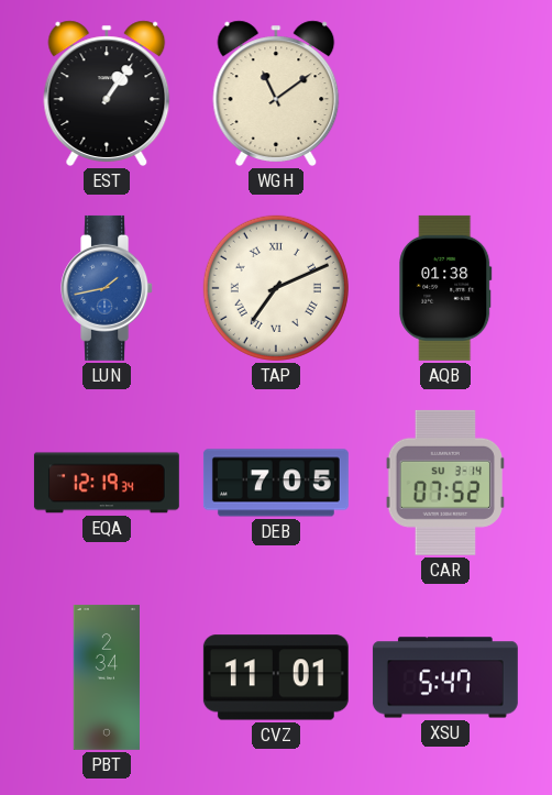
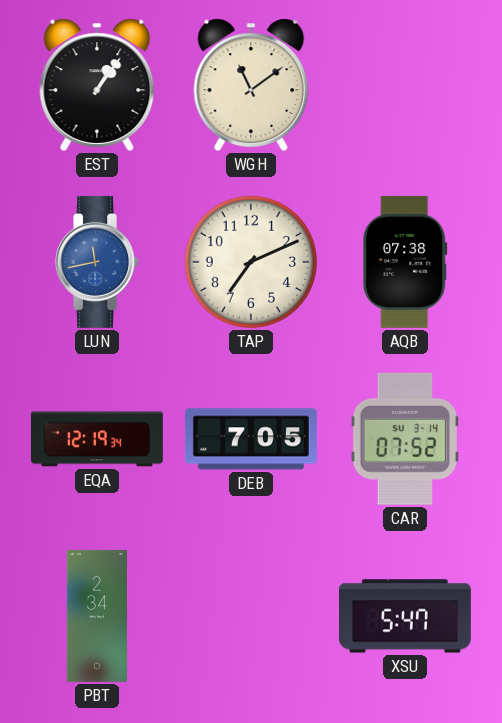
LUN: 1:43 -> 11:43
TAP numerals: Roman -> Arabic
AQB: 01:38 -> 07:38
CVZ: 11:01 -> none
